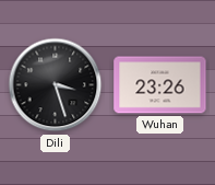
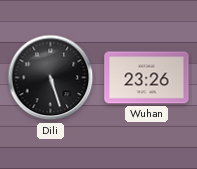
Dili: 3:27 -> 5:27
